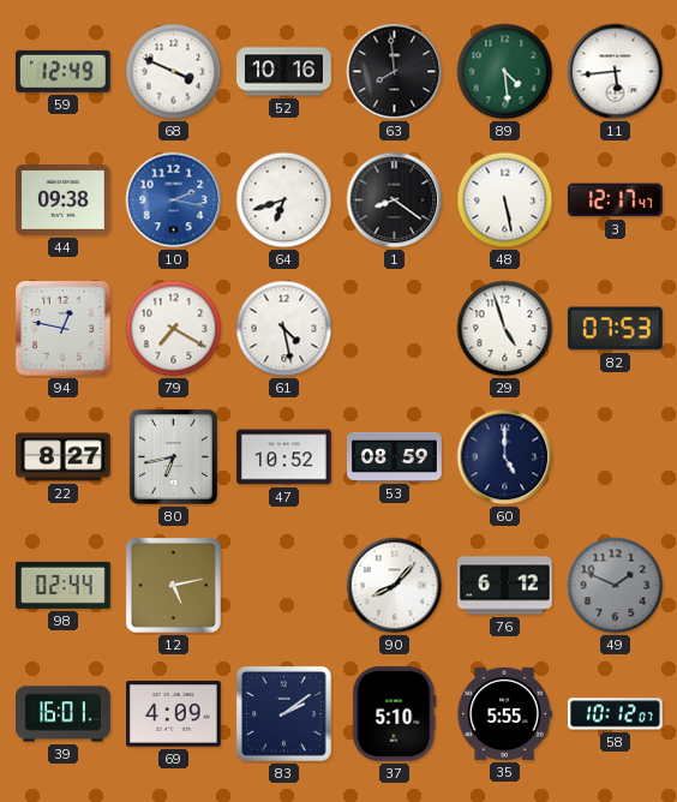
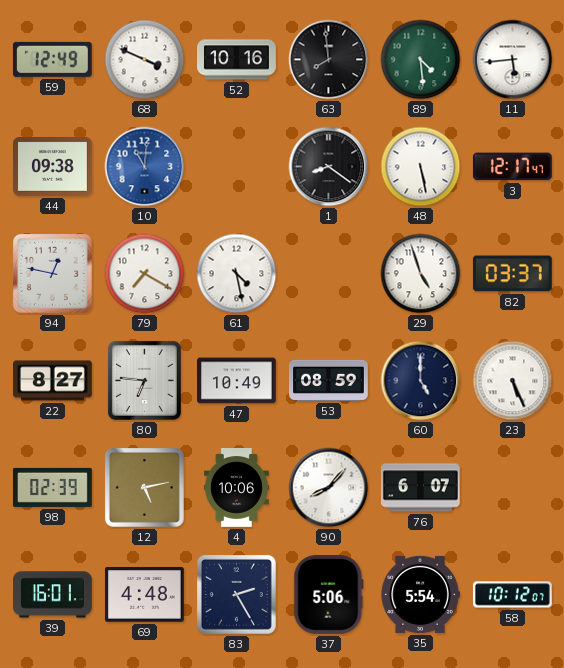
10: 2:17 -> 11:01
64: 6:42 -> none
82: 07:53 -> 03:37
80: 6:43 -> 6:46
47: 10:52 -> 10:49
23: none -> 5:26
98: 02:44 -> 02:39
4: none -> 10:06
76: 6:12 -> 6:07
49: 1:49 -> none
69: 4:09 -> 4:48
83: 2:09 -> 2:25
37: 5:10 -> 5:06
35: 5:55 -> 5:54
